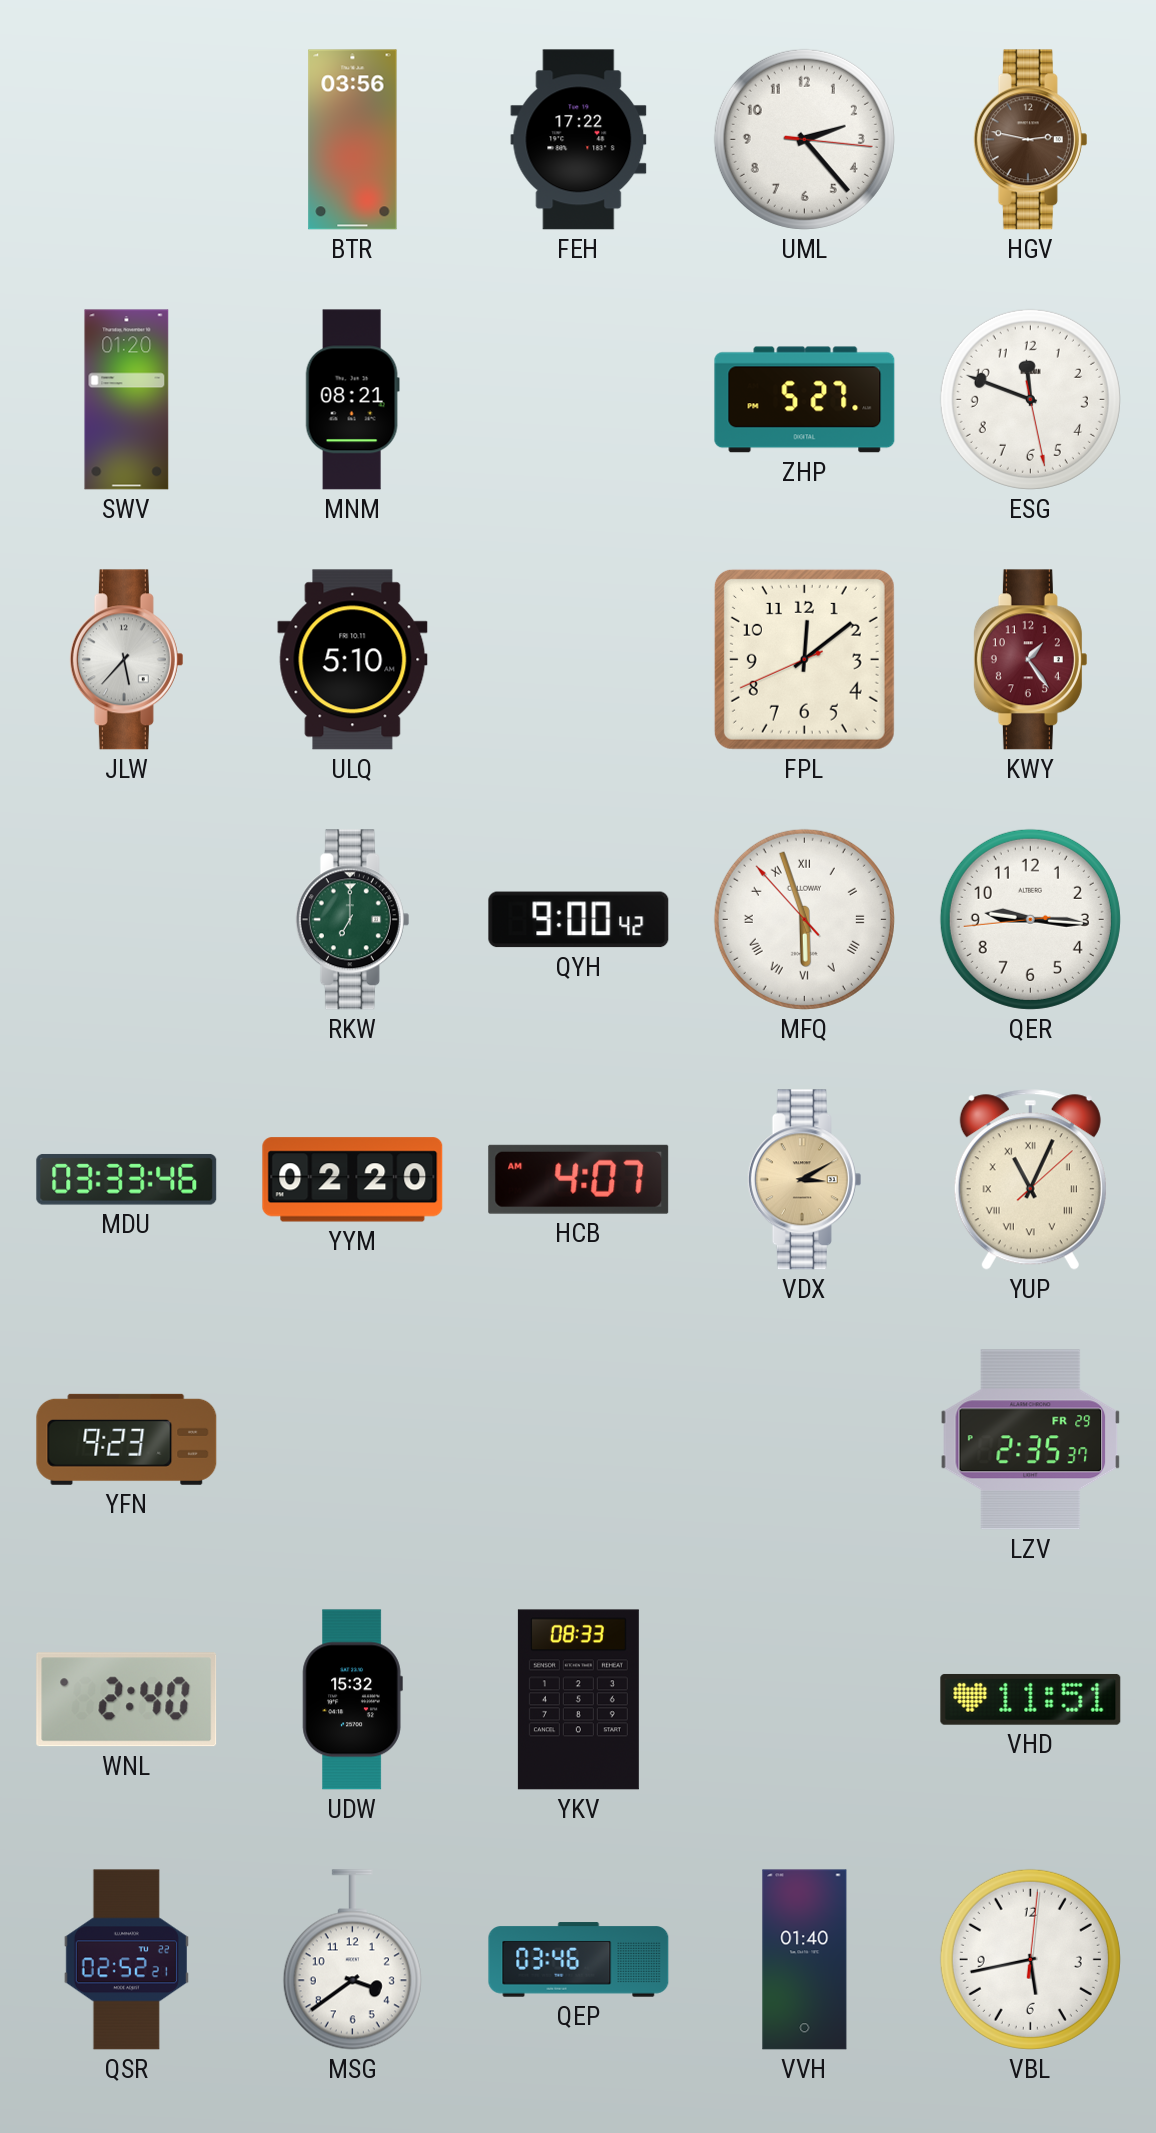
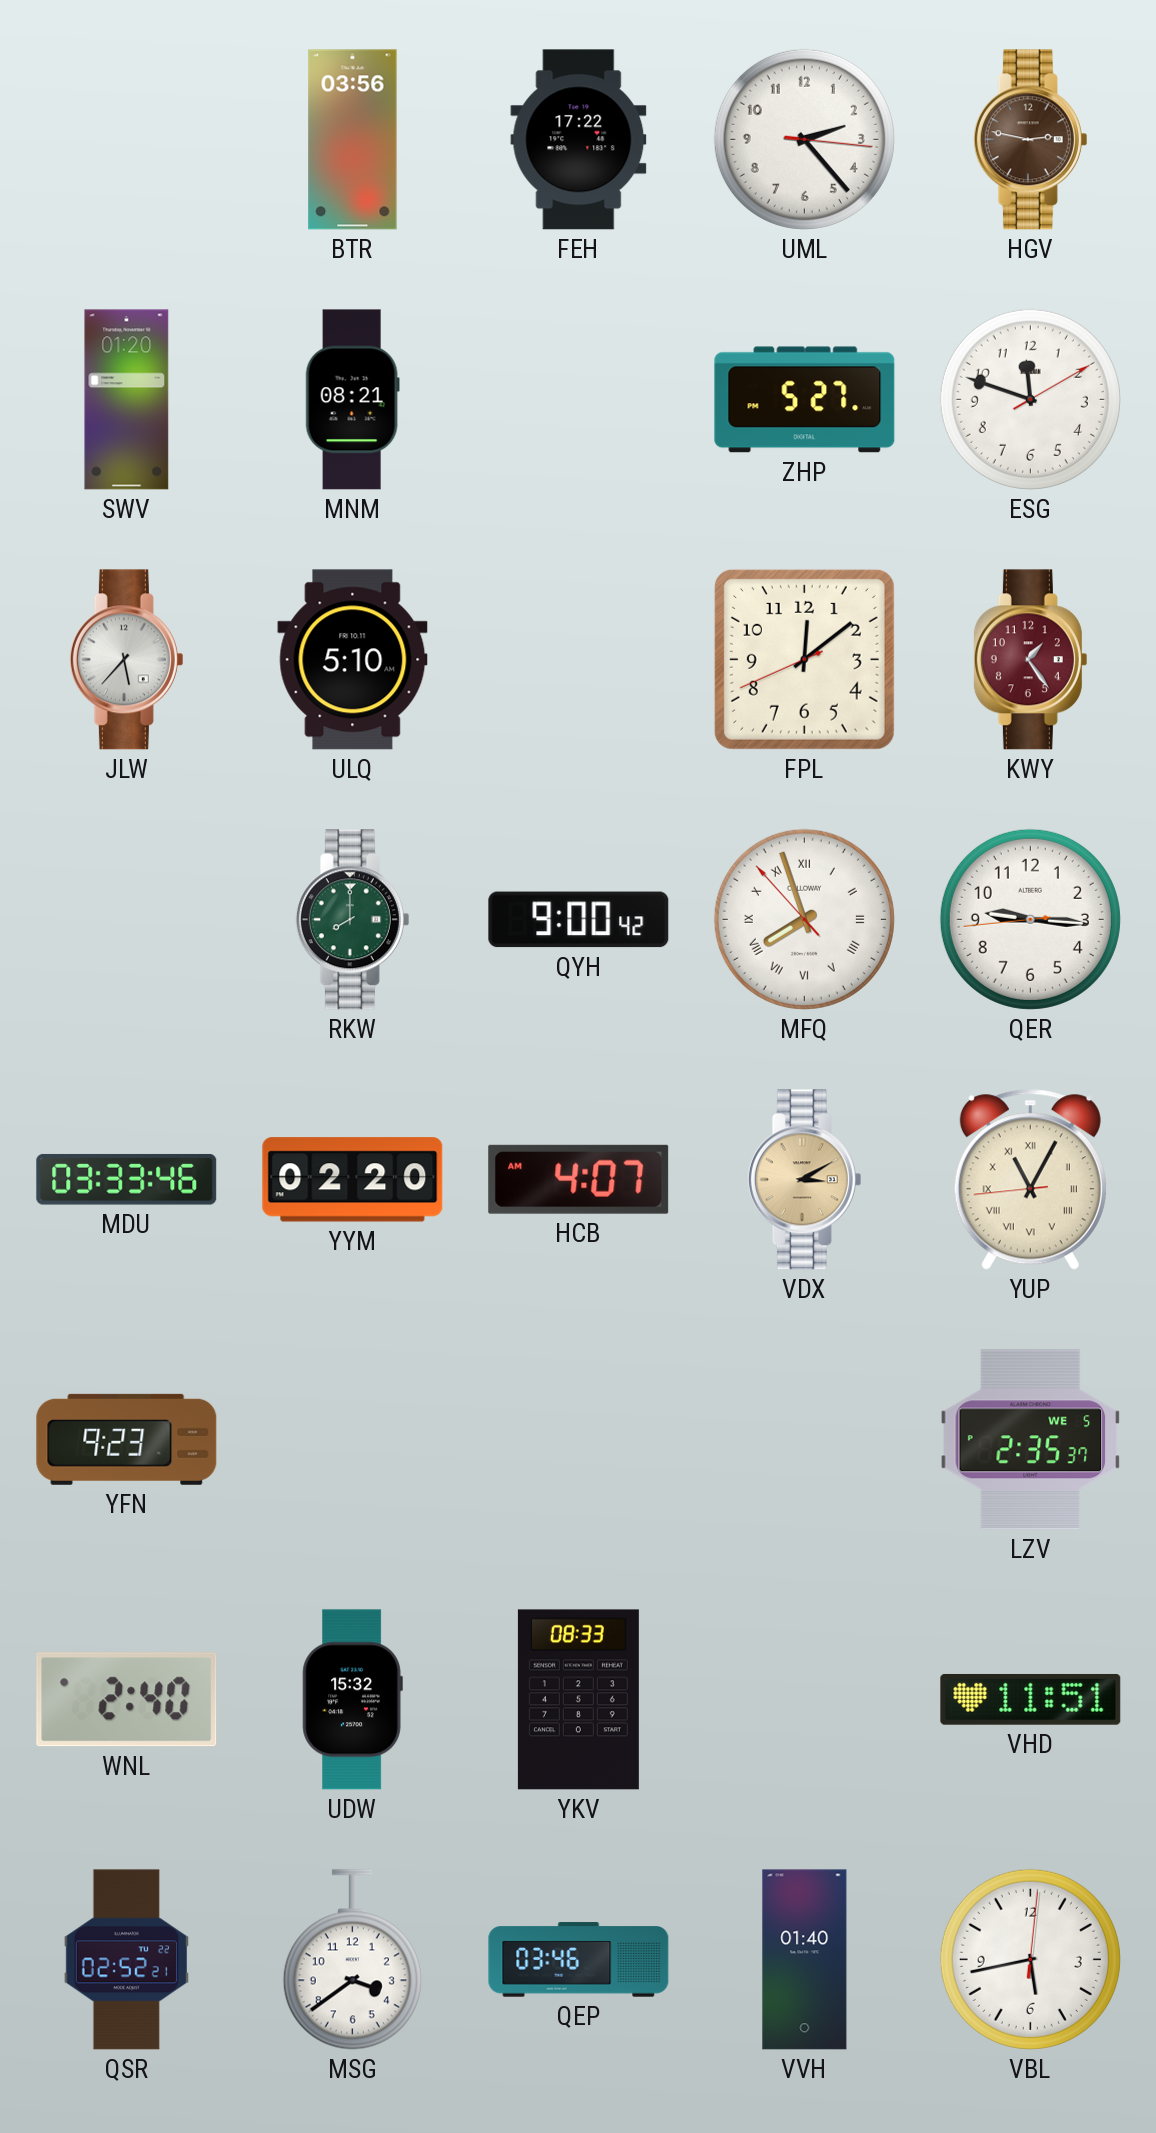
ESG: 11:48:28 -> 11:48:10
RKW: 7:00 -> 8:00
MFQ: 5:56 -> 7:56
YUP: 11:04:08 -> 11:04:44
LZV date: FR 29 -> WE 5
